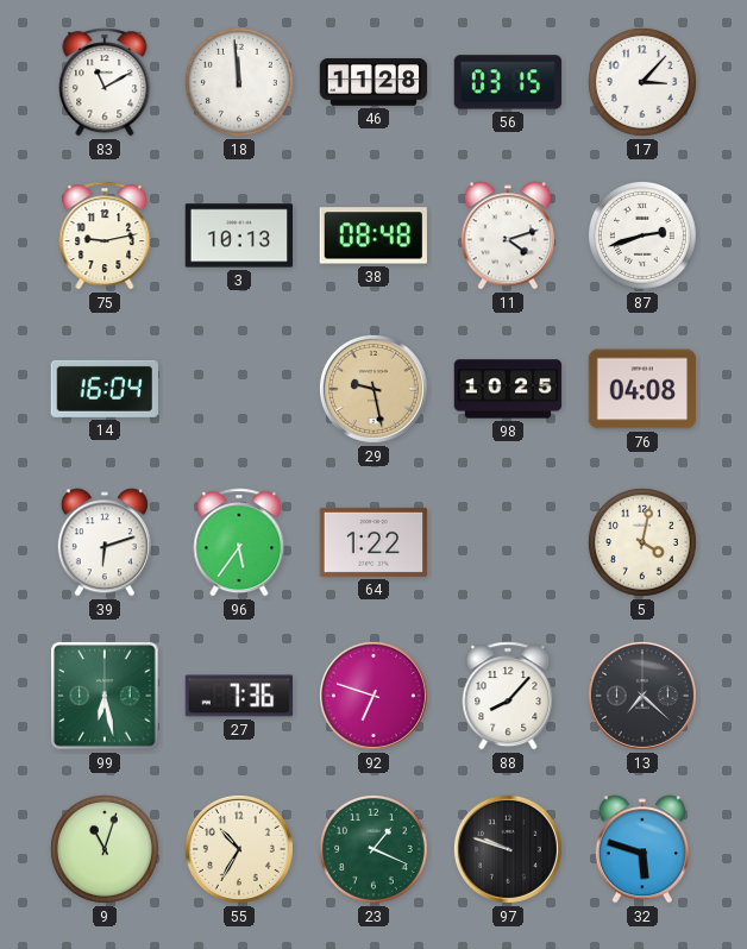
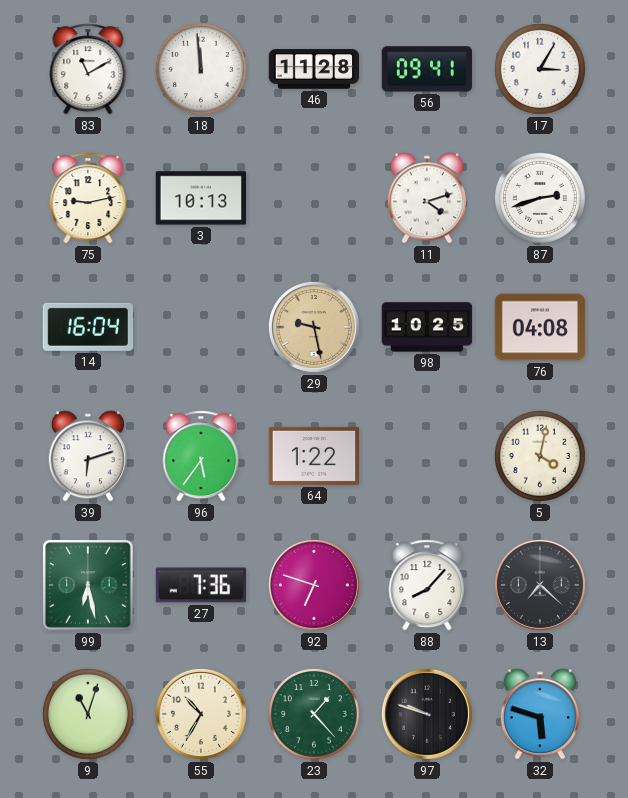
56: 03:15 -> 09:41
17: 3:07 -> 3:05
38: 08:48 -> none
23: 1:19 -> 1:23
